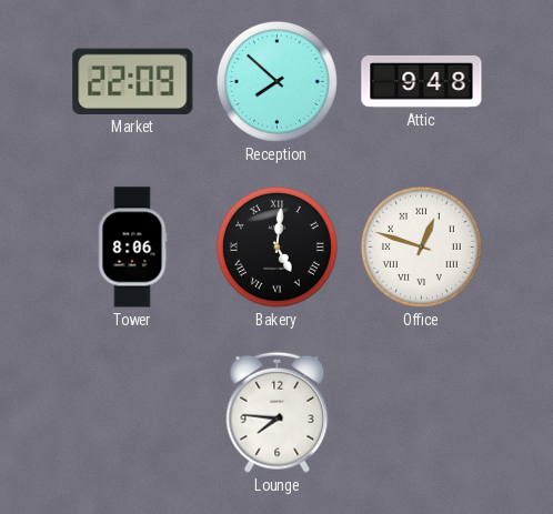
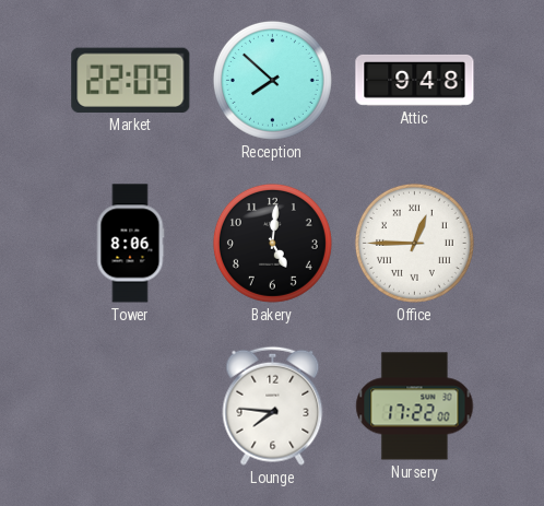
Bakery numerals: Roman -> Arabic
Office: 12:48 -> 12:45
Nursery: none -> 17:22
